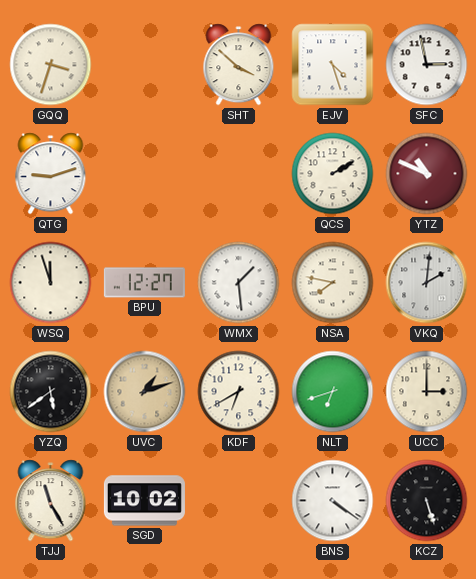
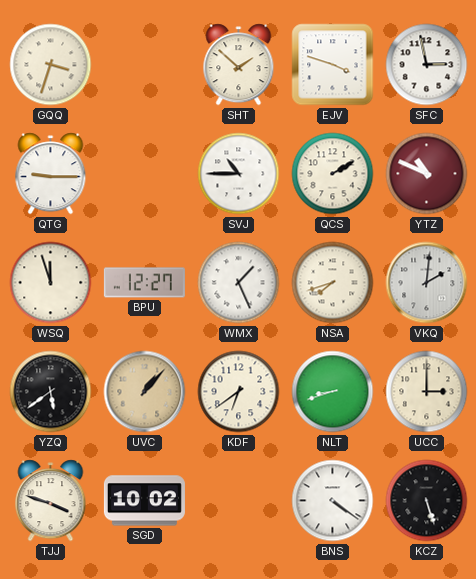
SHT: 3:52 -> 1:52
EJV: 4:27 -> 3:48
QTG: 9:12 -> 9:15
SVJ: none -> 10:45
WMX: 1:29 -> 1:26
NSA: 7:47 -> 7:42
UVC: 1:12 -> 1:07
KDF: 6:40 -> 6:39
NLT: 6:42 -> 8:42
TJJ: 11:25 -> 3:48
